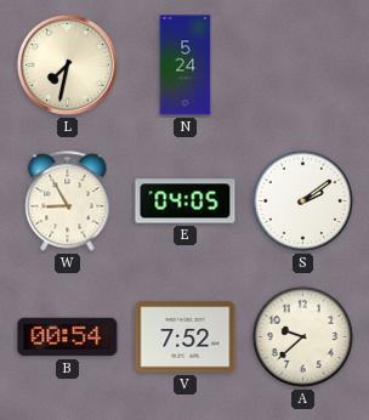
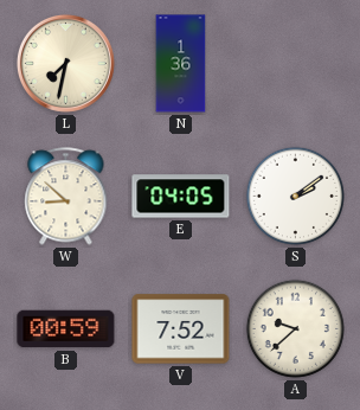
N: 5:24 -> 1:36
W: 8:55 -> 8:52
B: 00:54 -> 00:59
